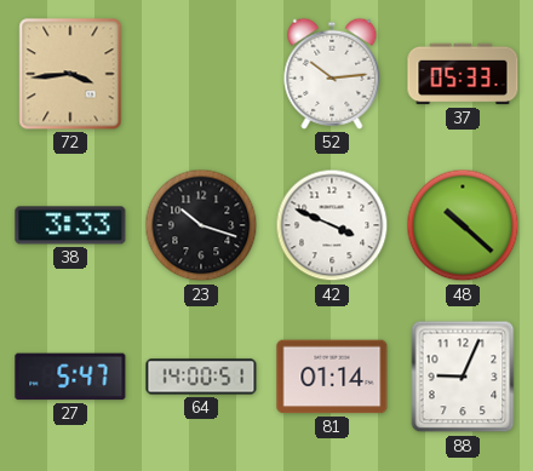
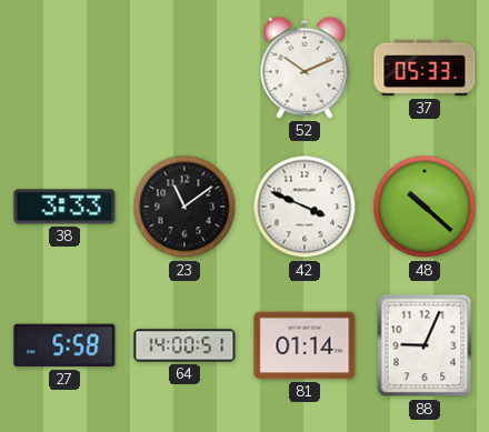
72: 3:44 -> none
52: 10:14 -> 10:11
23: 10:18 -> 11:09
27: 5:47 -> 5:58
